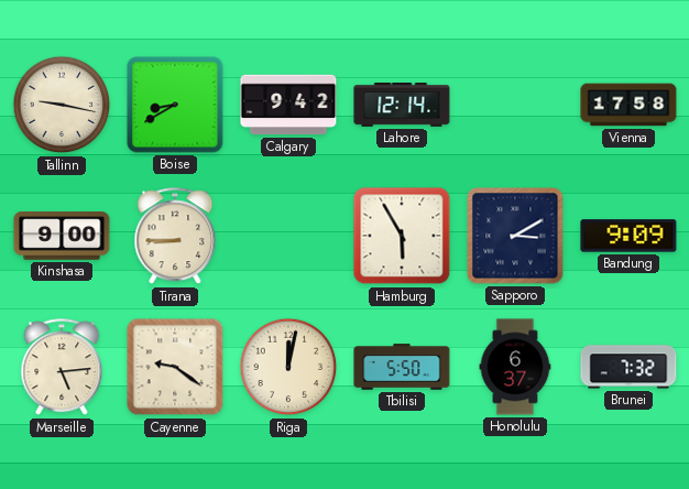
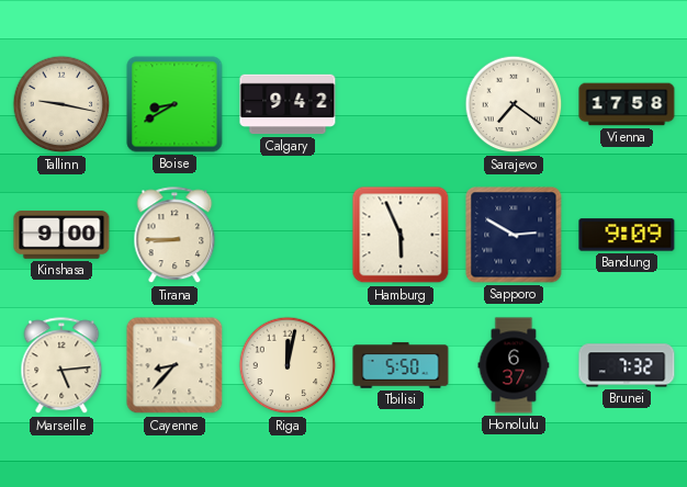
Lahore: 12:14 -> none
Sarajevo: none -> 7:21
Hamburg: 5:55 -> 5:56
Sapporo: 3:10 -> 2:50
Cayenne: 9:21 -> 8:37
